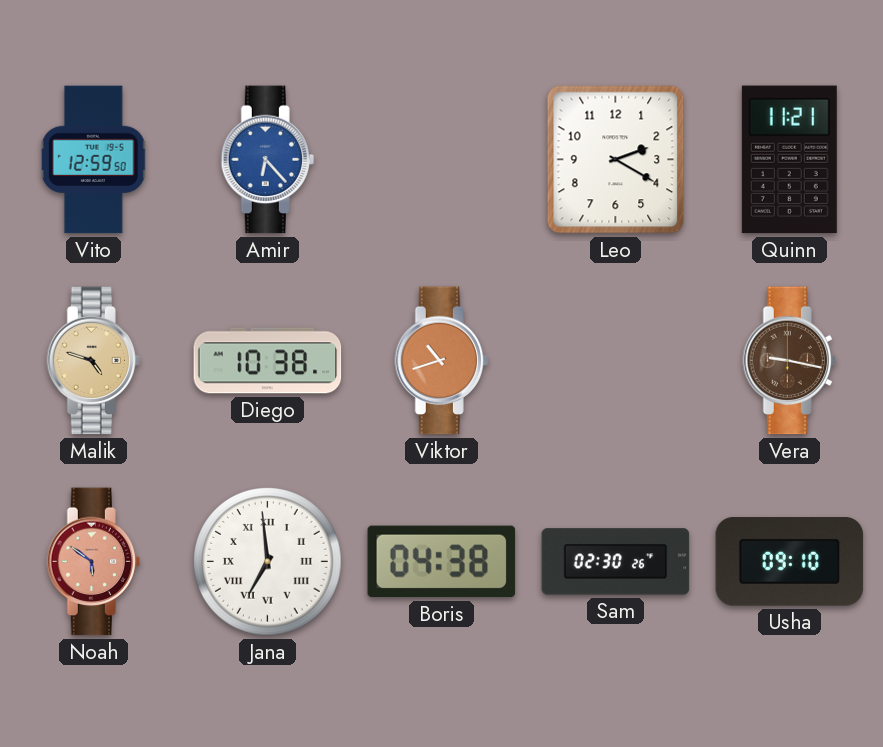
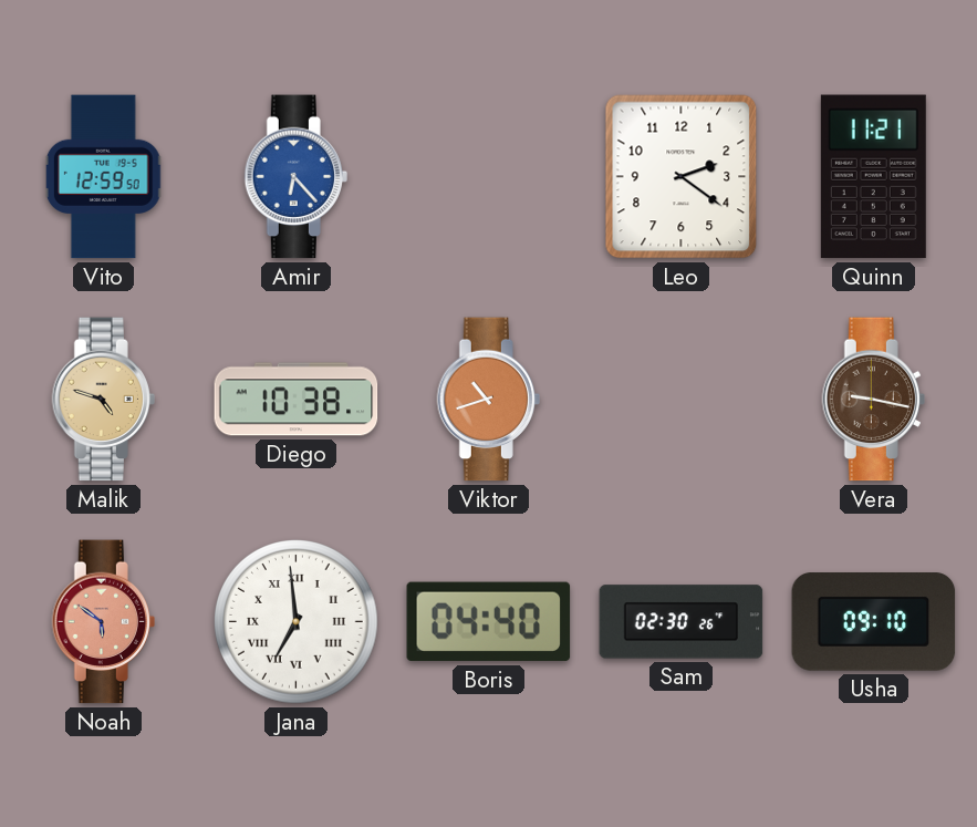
Leo: 2:20 -> 2:21
Boris: 04:38 -> 04:40
